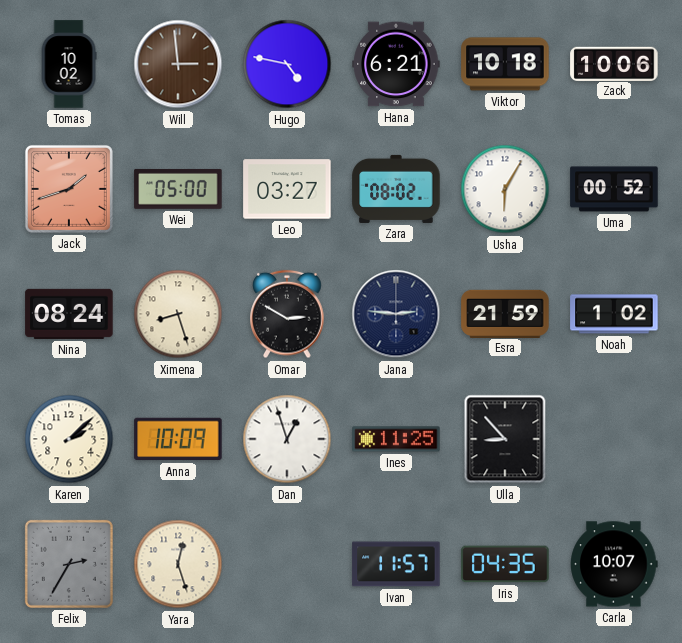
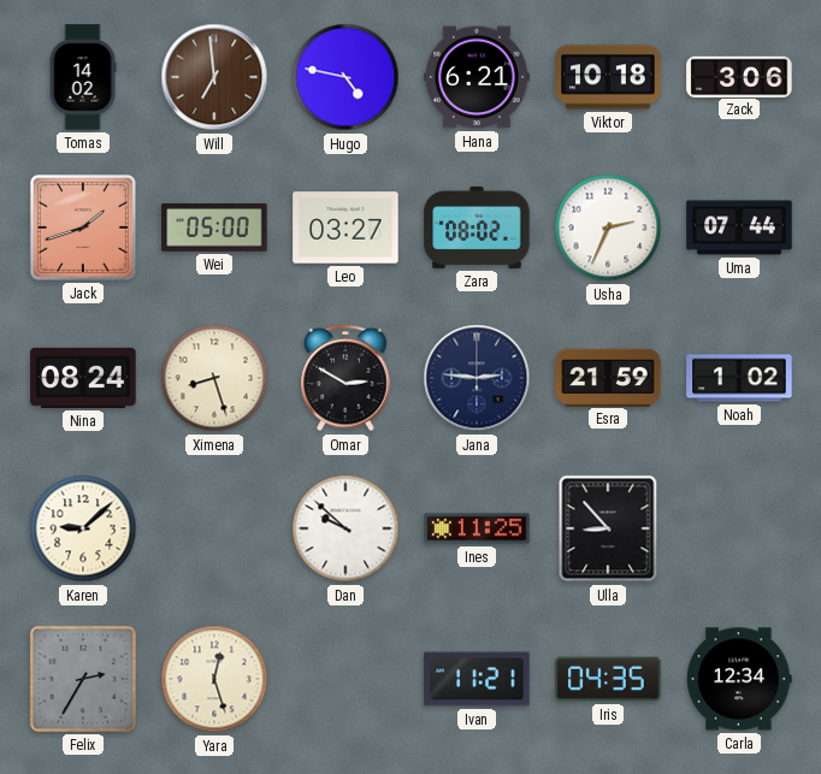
Tomas: 10:02 -> 14:02
Will: 2:59 -> 6:59
Zack: 10:06 -> 3:06
Usha: 6:05 -> 2:34
Uma: 00:52 -> 07:44
Karen: 2:08 -> 9:08
Anna: 10:09 -> none
Dan: 12:57 -> 9:52
Ivan: 11:57 -> 11:21
Carla: 10:07 -> 12:34
